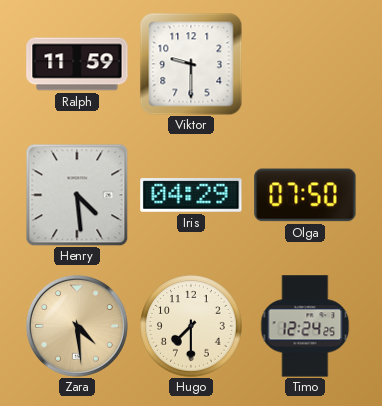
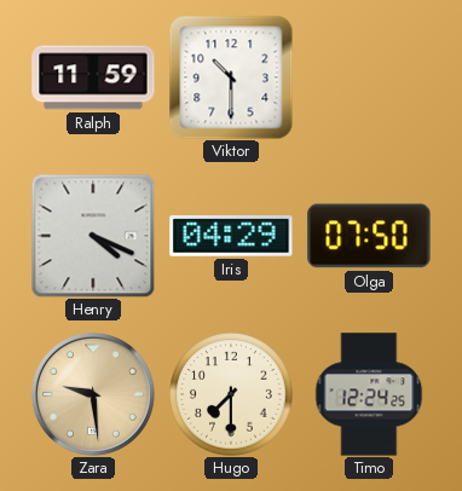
Viktor: 9:30 -> 10:30
Henry: 4:29 -> 4:19
Zara: 4:29 -> 9:29
